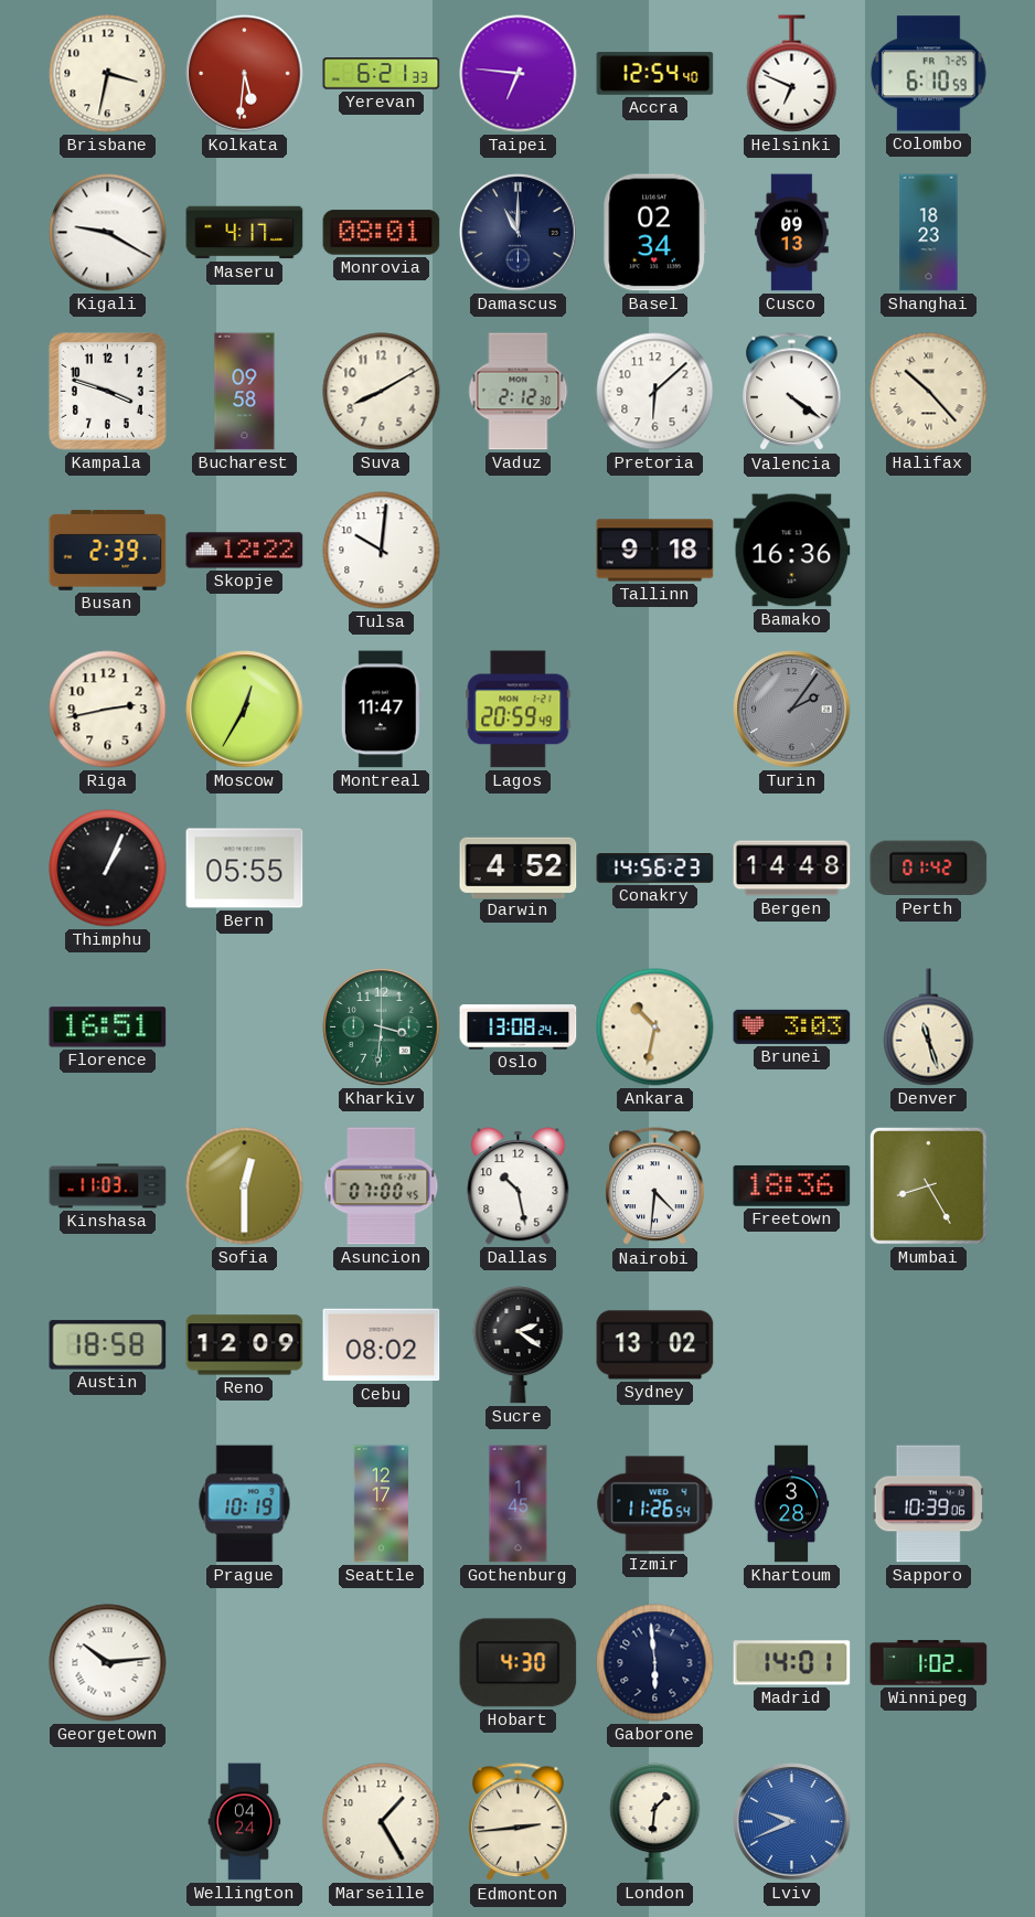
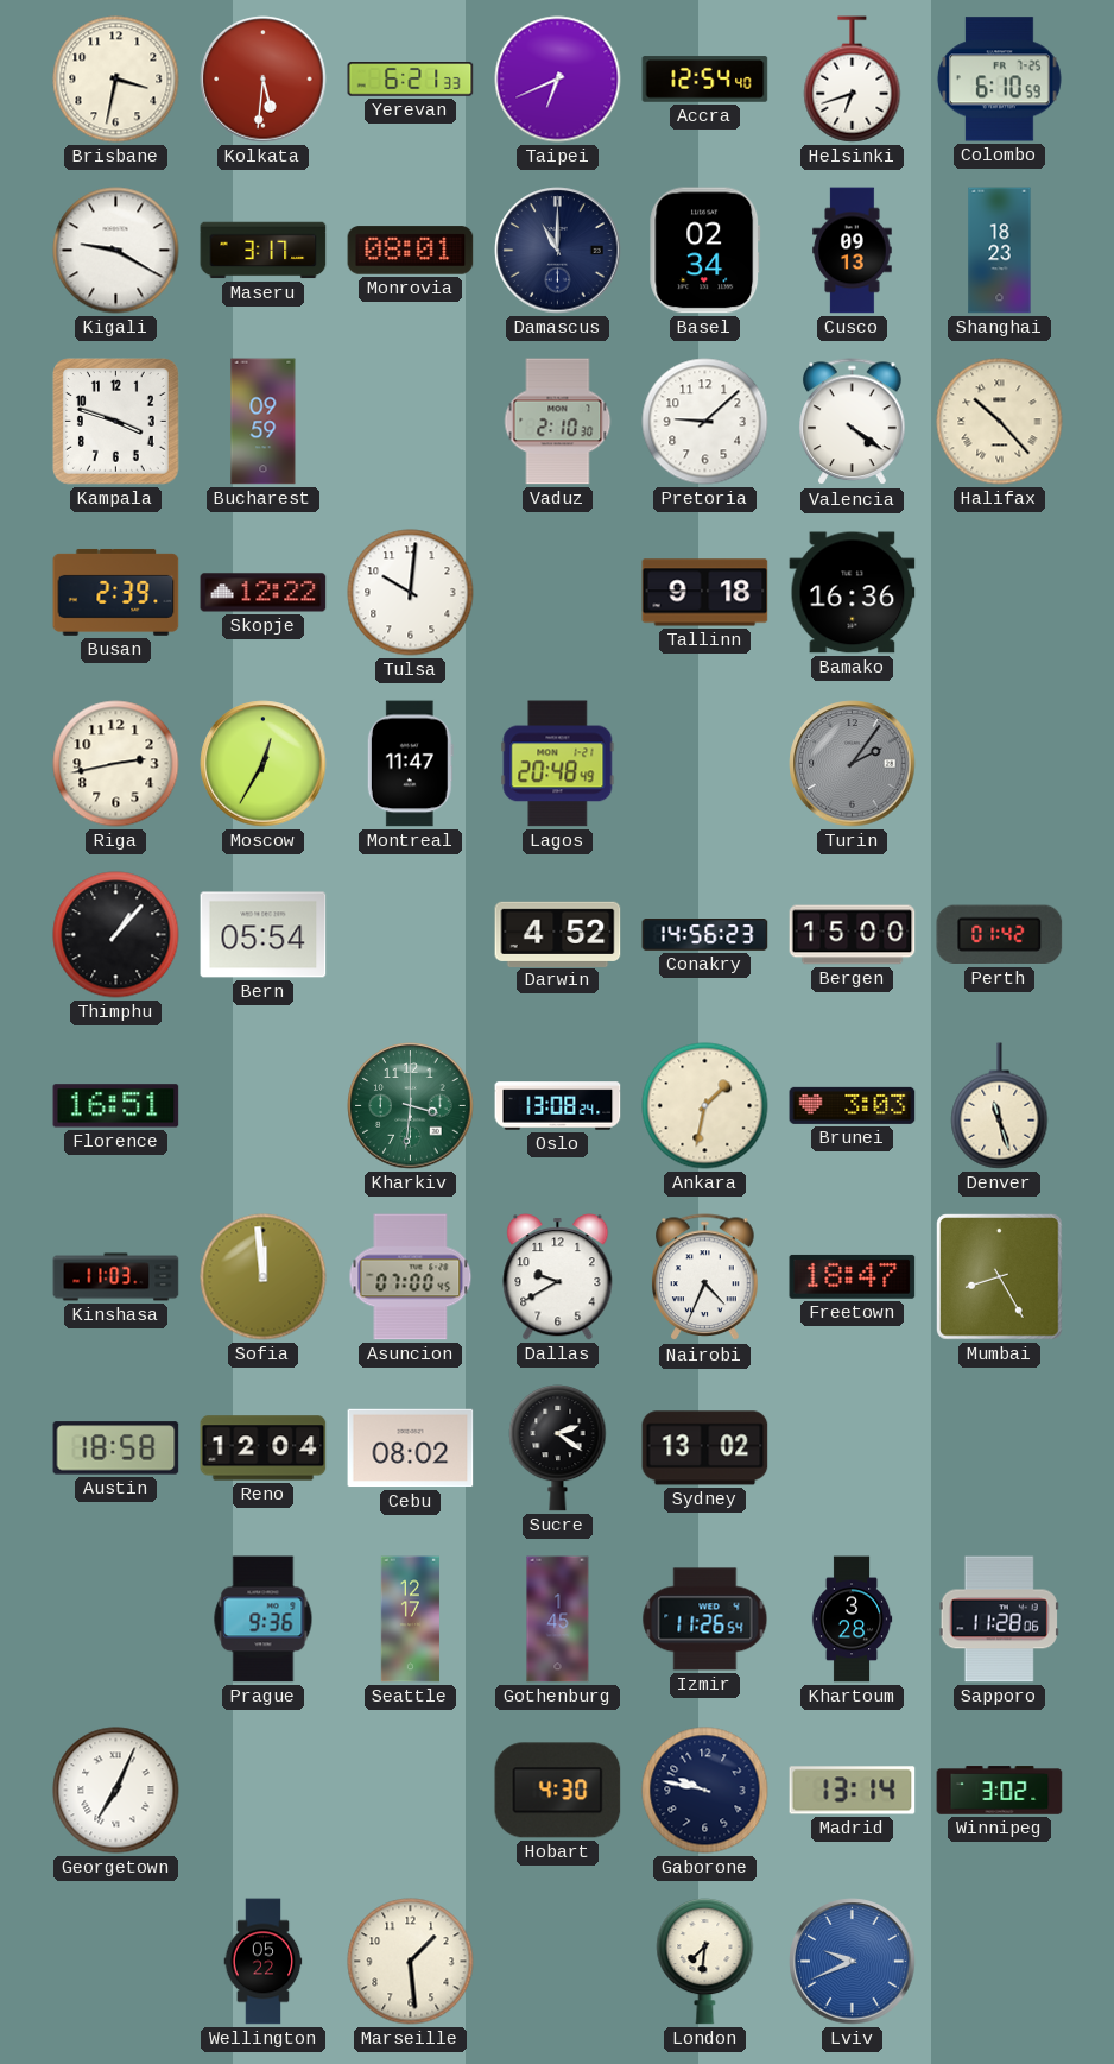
Taipei: 6:46 -> 6:41
Helsinki: 6:49 -> 6:42
Maseru: 4:17 -> 3:17
Bucharest: 09:58 -> 09:59
Suva: 8:10 -> none
Vaduz: 2:12 -> 2:10
Pretoria: 6:08 -> 9:08
Lagos: 20:59 -> 20:48
Thimphu: 1:04 -> 1:07
Bern: 05:55 -> 05:54
Bergen: 14:48 -> 15:00
Ankara: 10:32 -> 1:32
Sofia: 12:30 -> 11:59
Dallas: 10:28 -> 9:40
Nairobi: 4:31 -> 4:34
Freetown: 18:36 -> 18:47
Reno: 12:09 -> 12:04
Prague: 10:19 -> 9:36
Sapporo: 10:39 -> 11:28
Georgetown: 10:14 -> 7:04
Gaborone: 5:59 -> 9:47
Madrid: 14:01 -> 13:14
Winnipeg: 1:02 -> 3:02
Wellington: 04:24 -> 05:22
Marseille: 1:25 -> 1:29
Edmonton: 2:44 -> none
London: 1:31 -> 7:31
